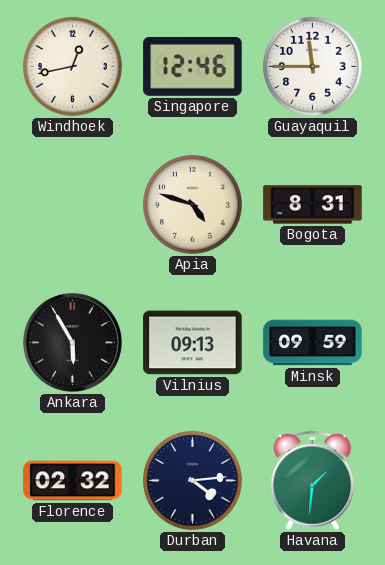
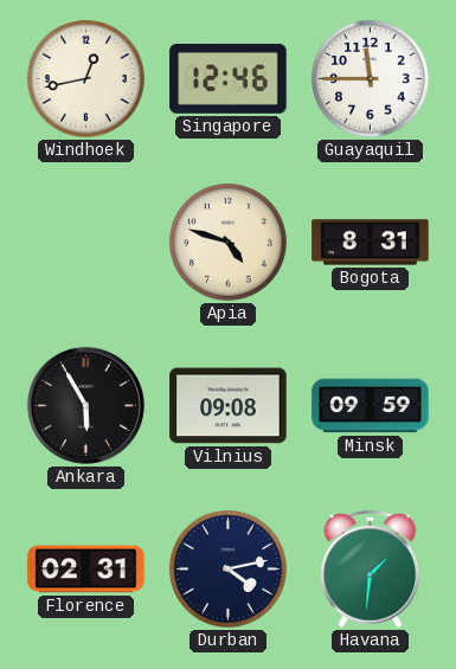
Vilnius: 09:13 -> 09:08
Florence: 02:32 -> 02:31
Durban: 4:14 -> 4:13
